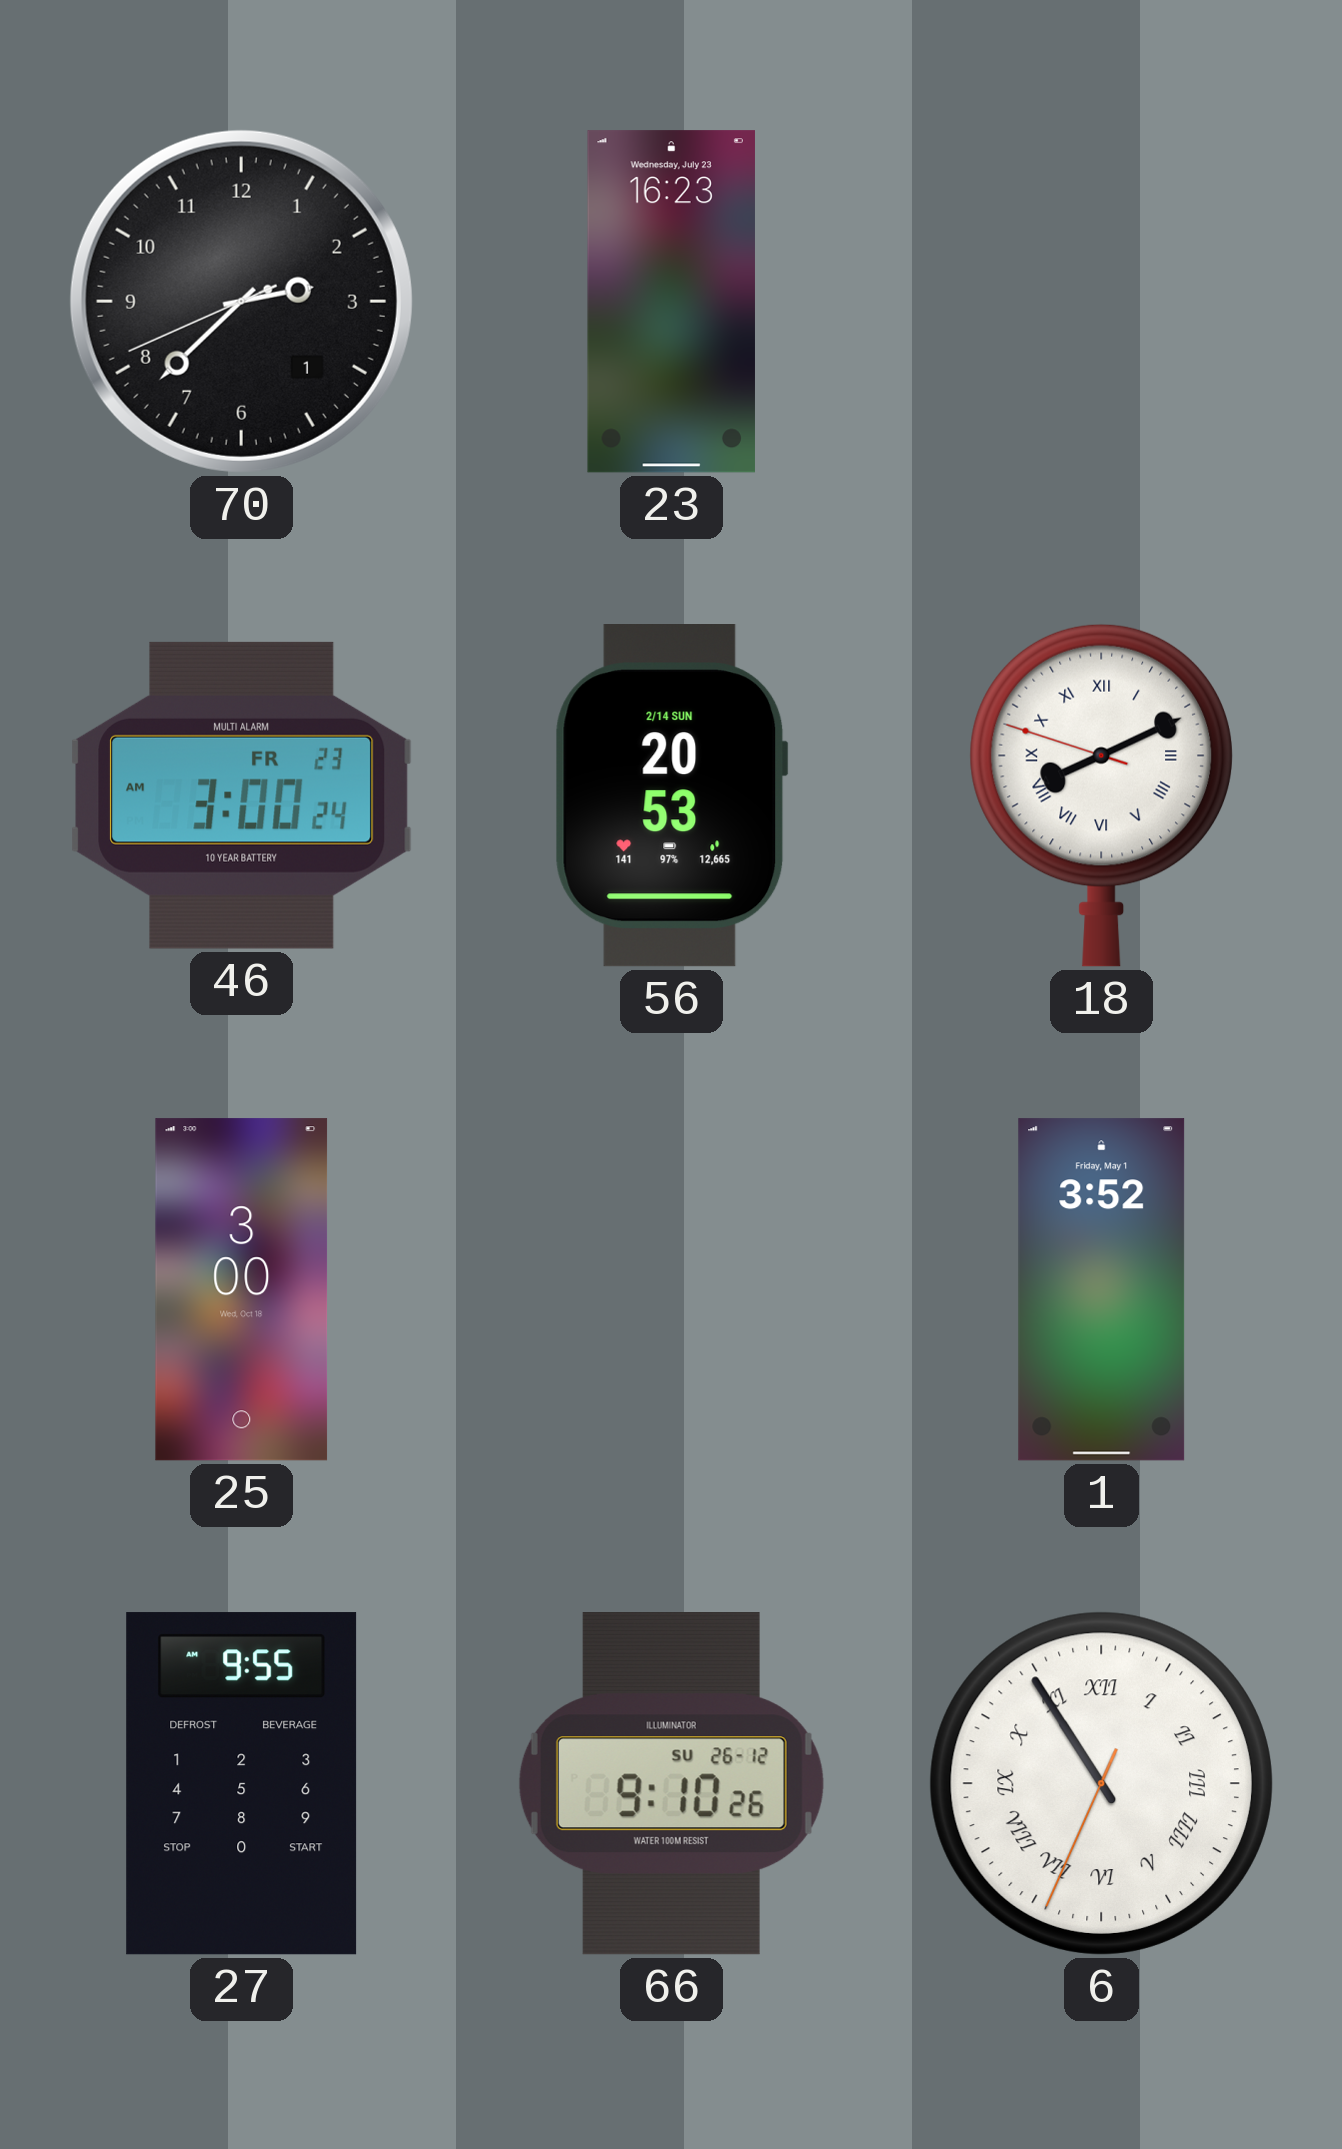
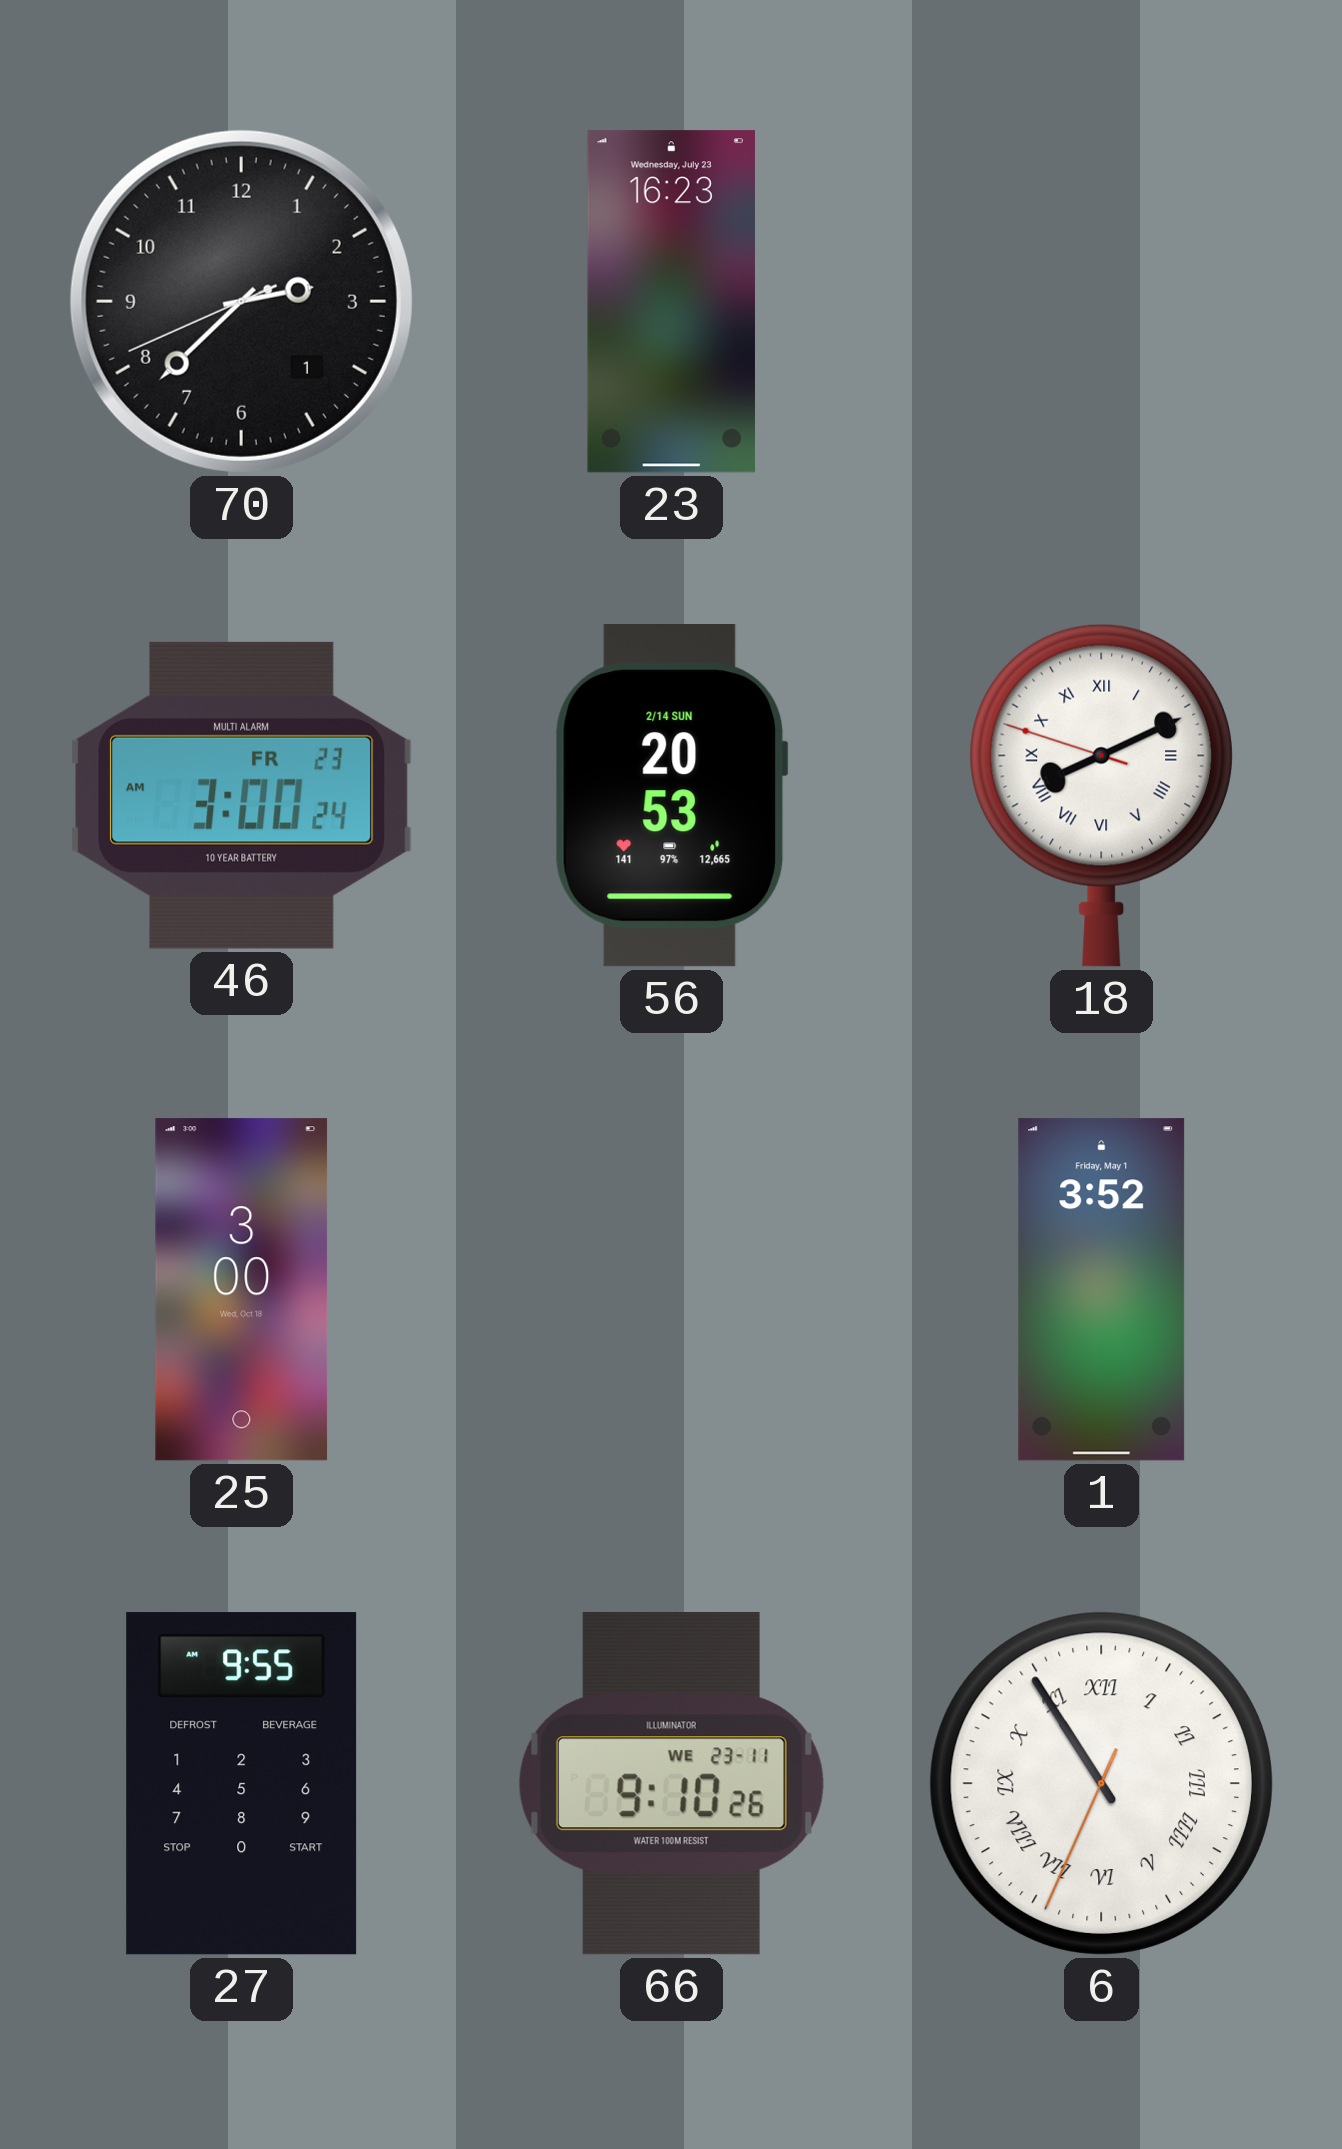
66 date: SU 26-12 -> WE 23-11
